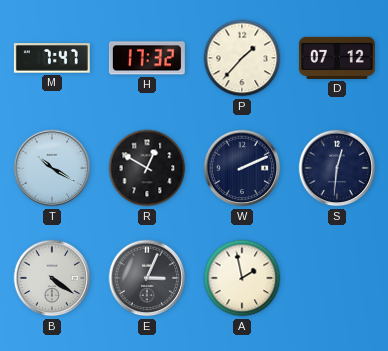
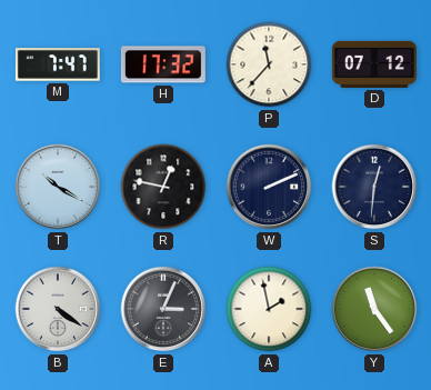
P: 1:37 -> 11:37
R: 12:50 -> 12:47
Y: none -> 11:24
